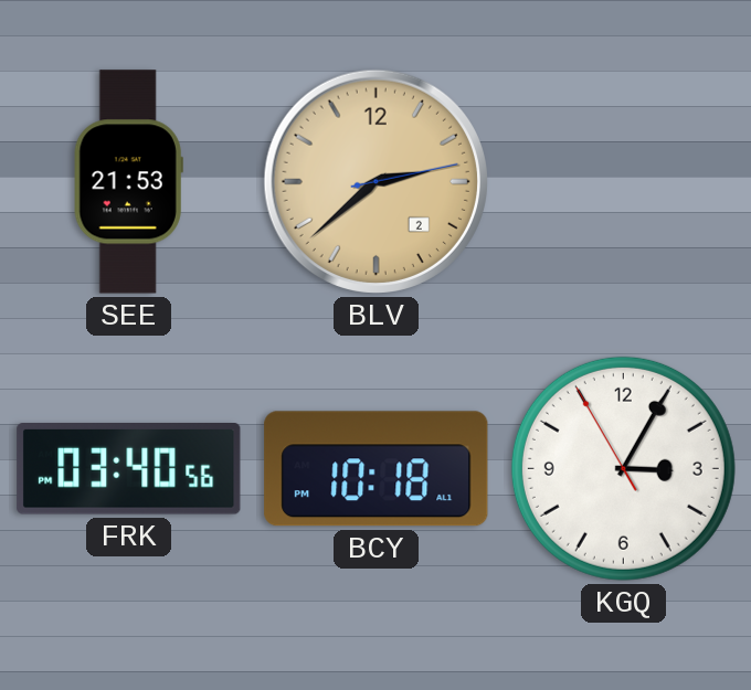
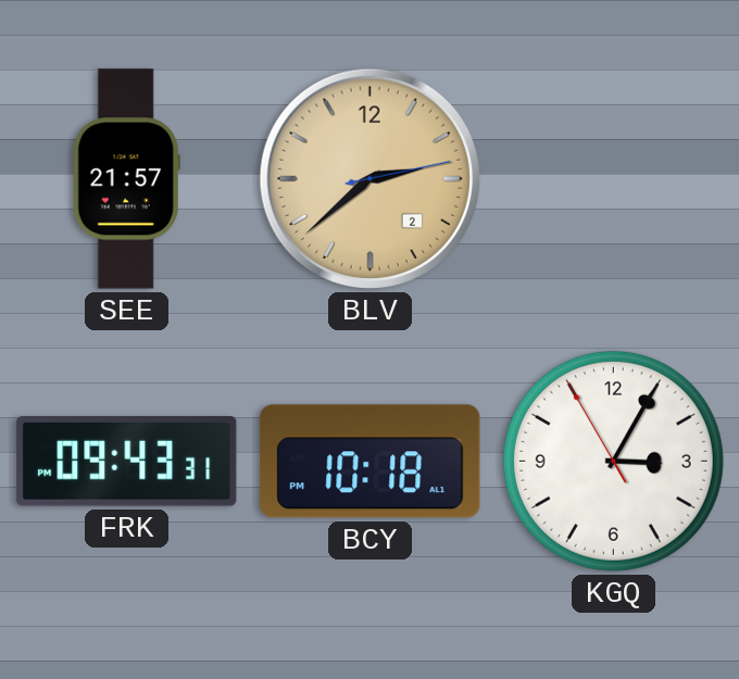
SEE: 21:53 -> 21:57
FRK: 03:40 -> 09:43
